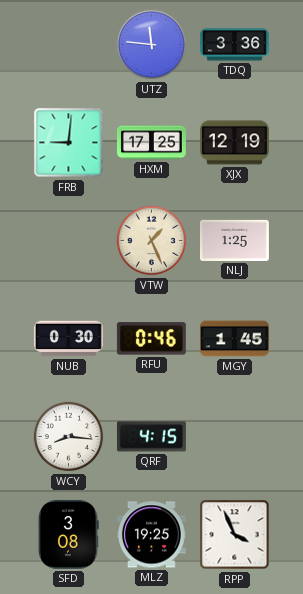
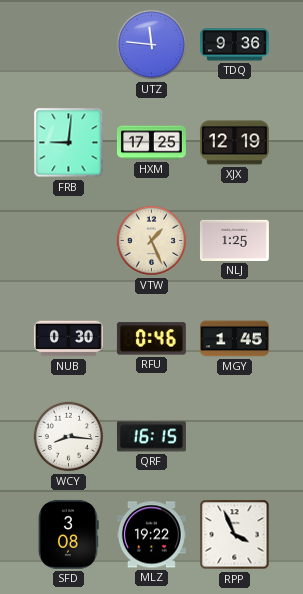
TDQ: 3:36 -> 9:36
QRF: 4:15 -> 16:15
MLZ: 19:25 -> 19:22
